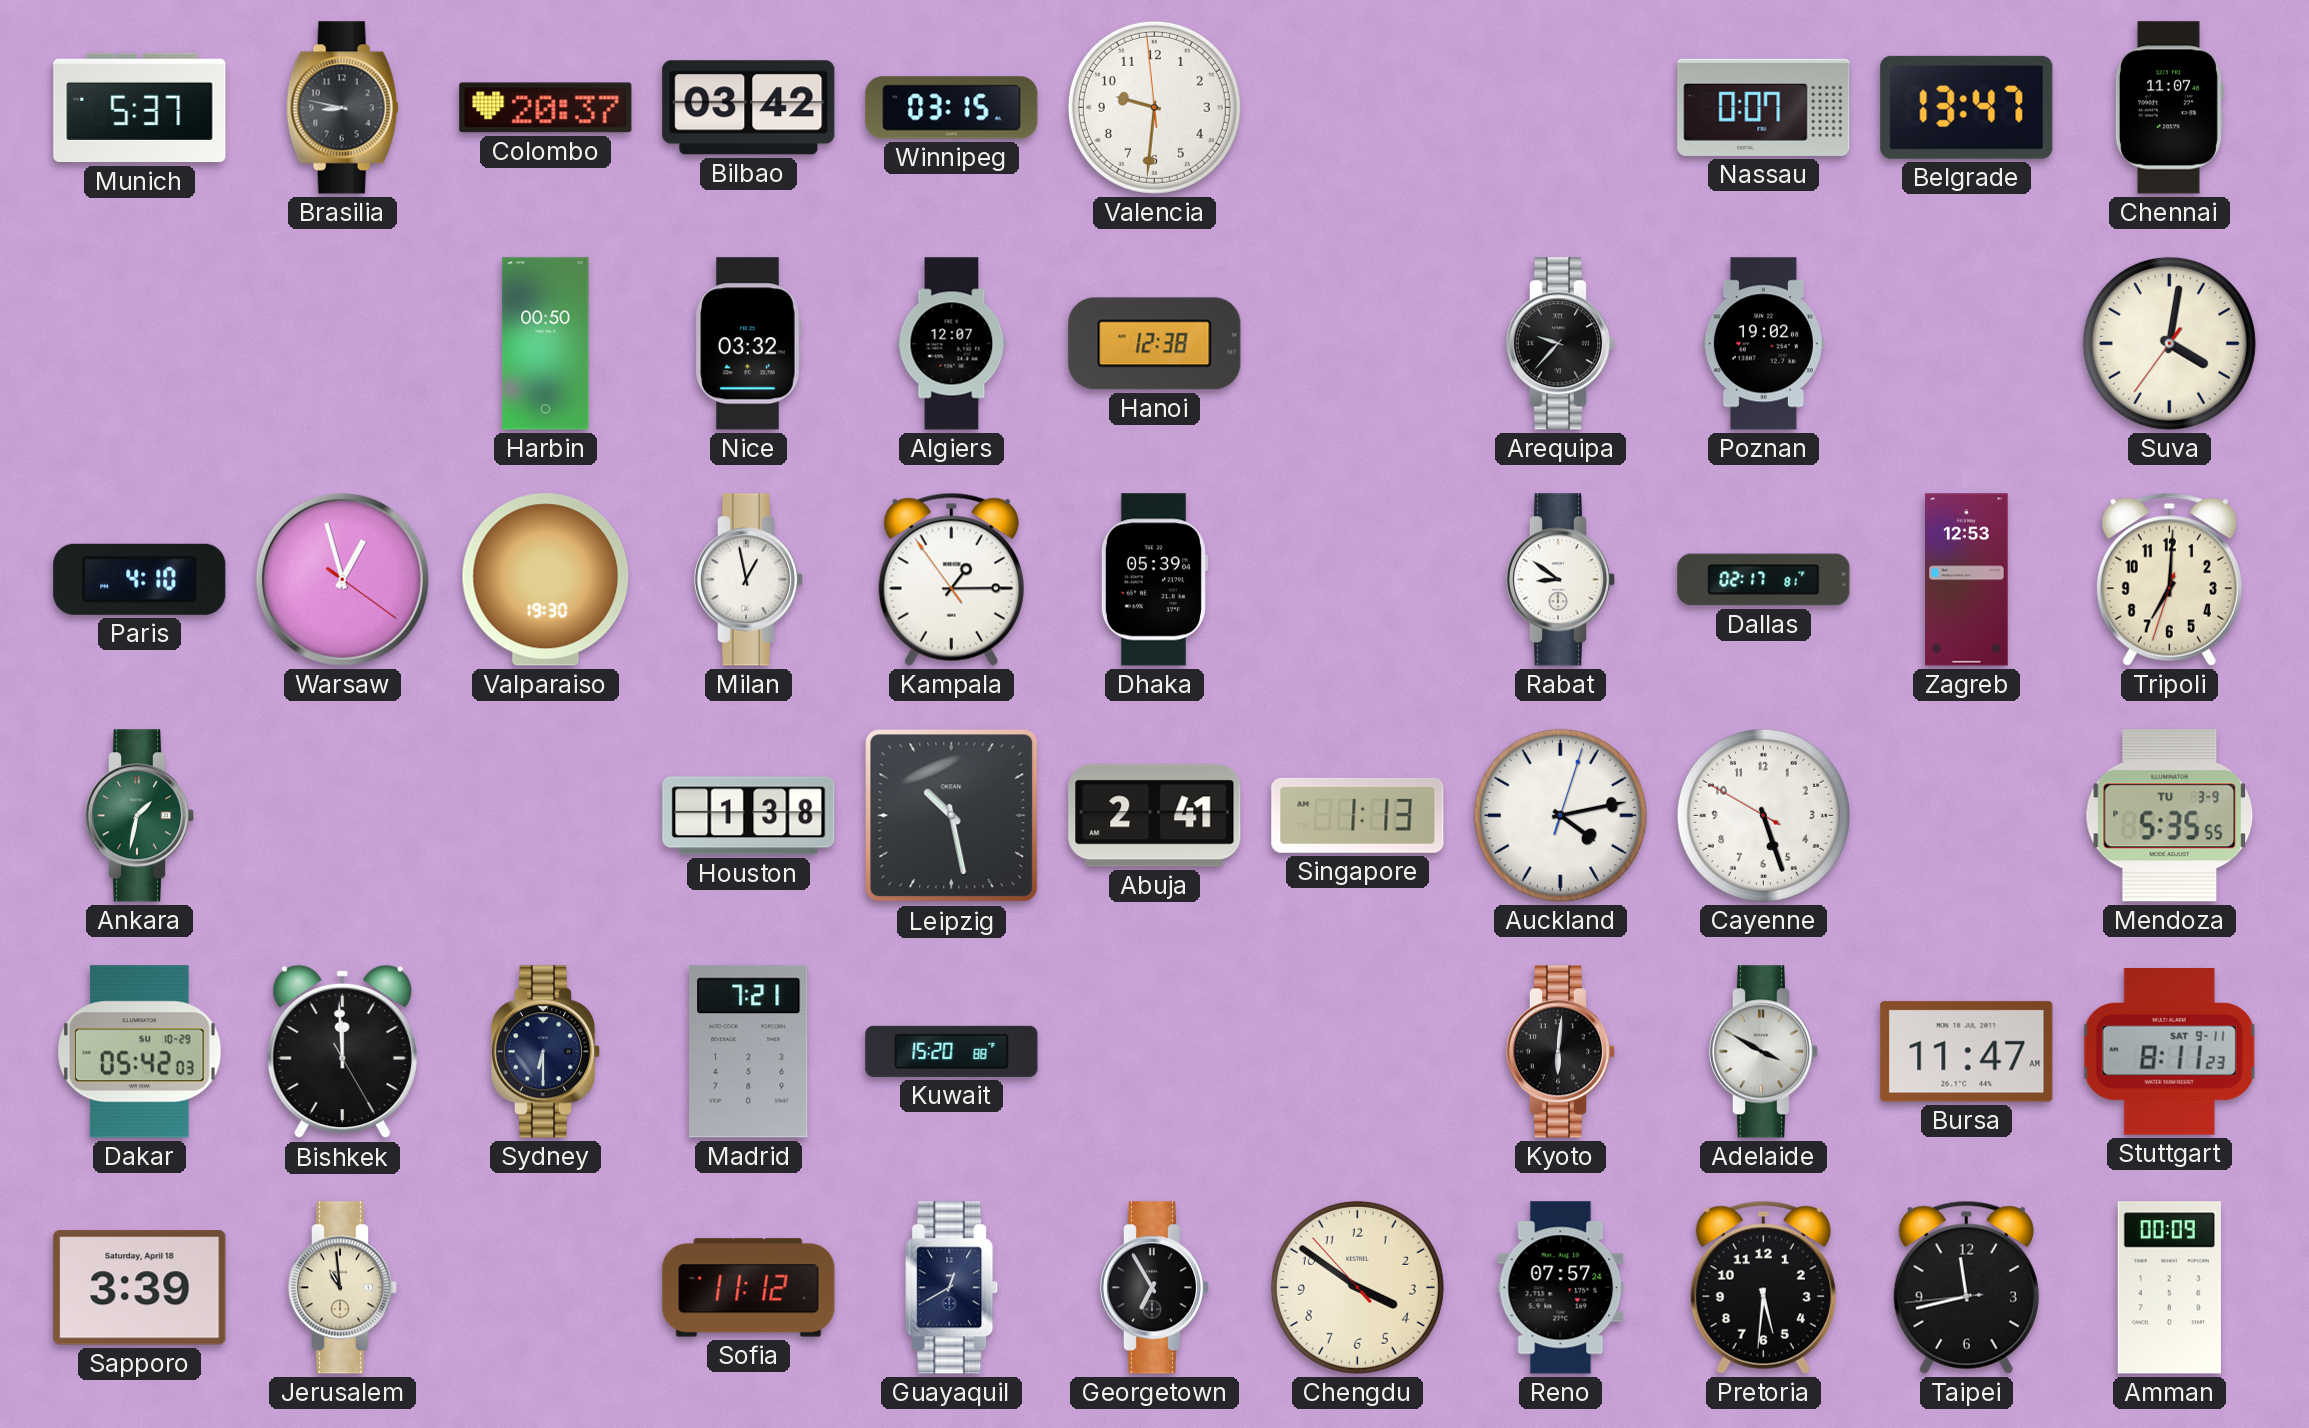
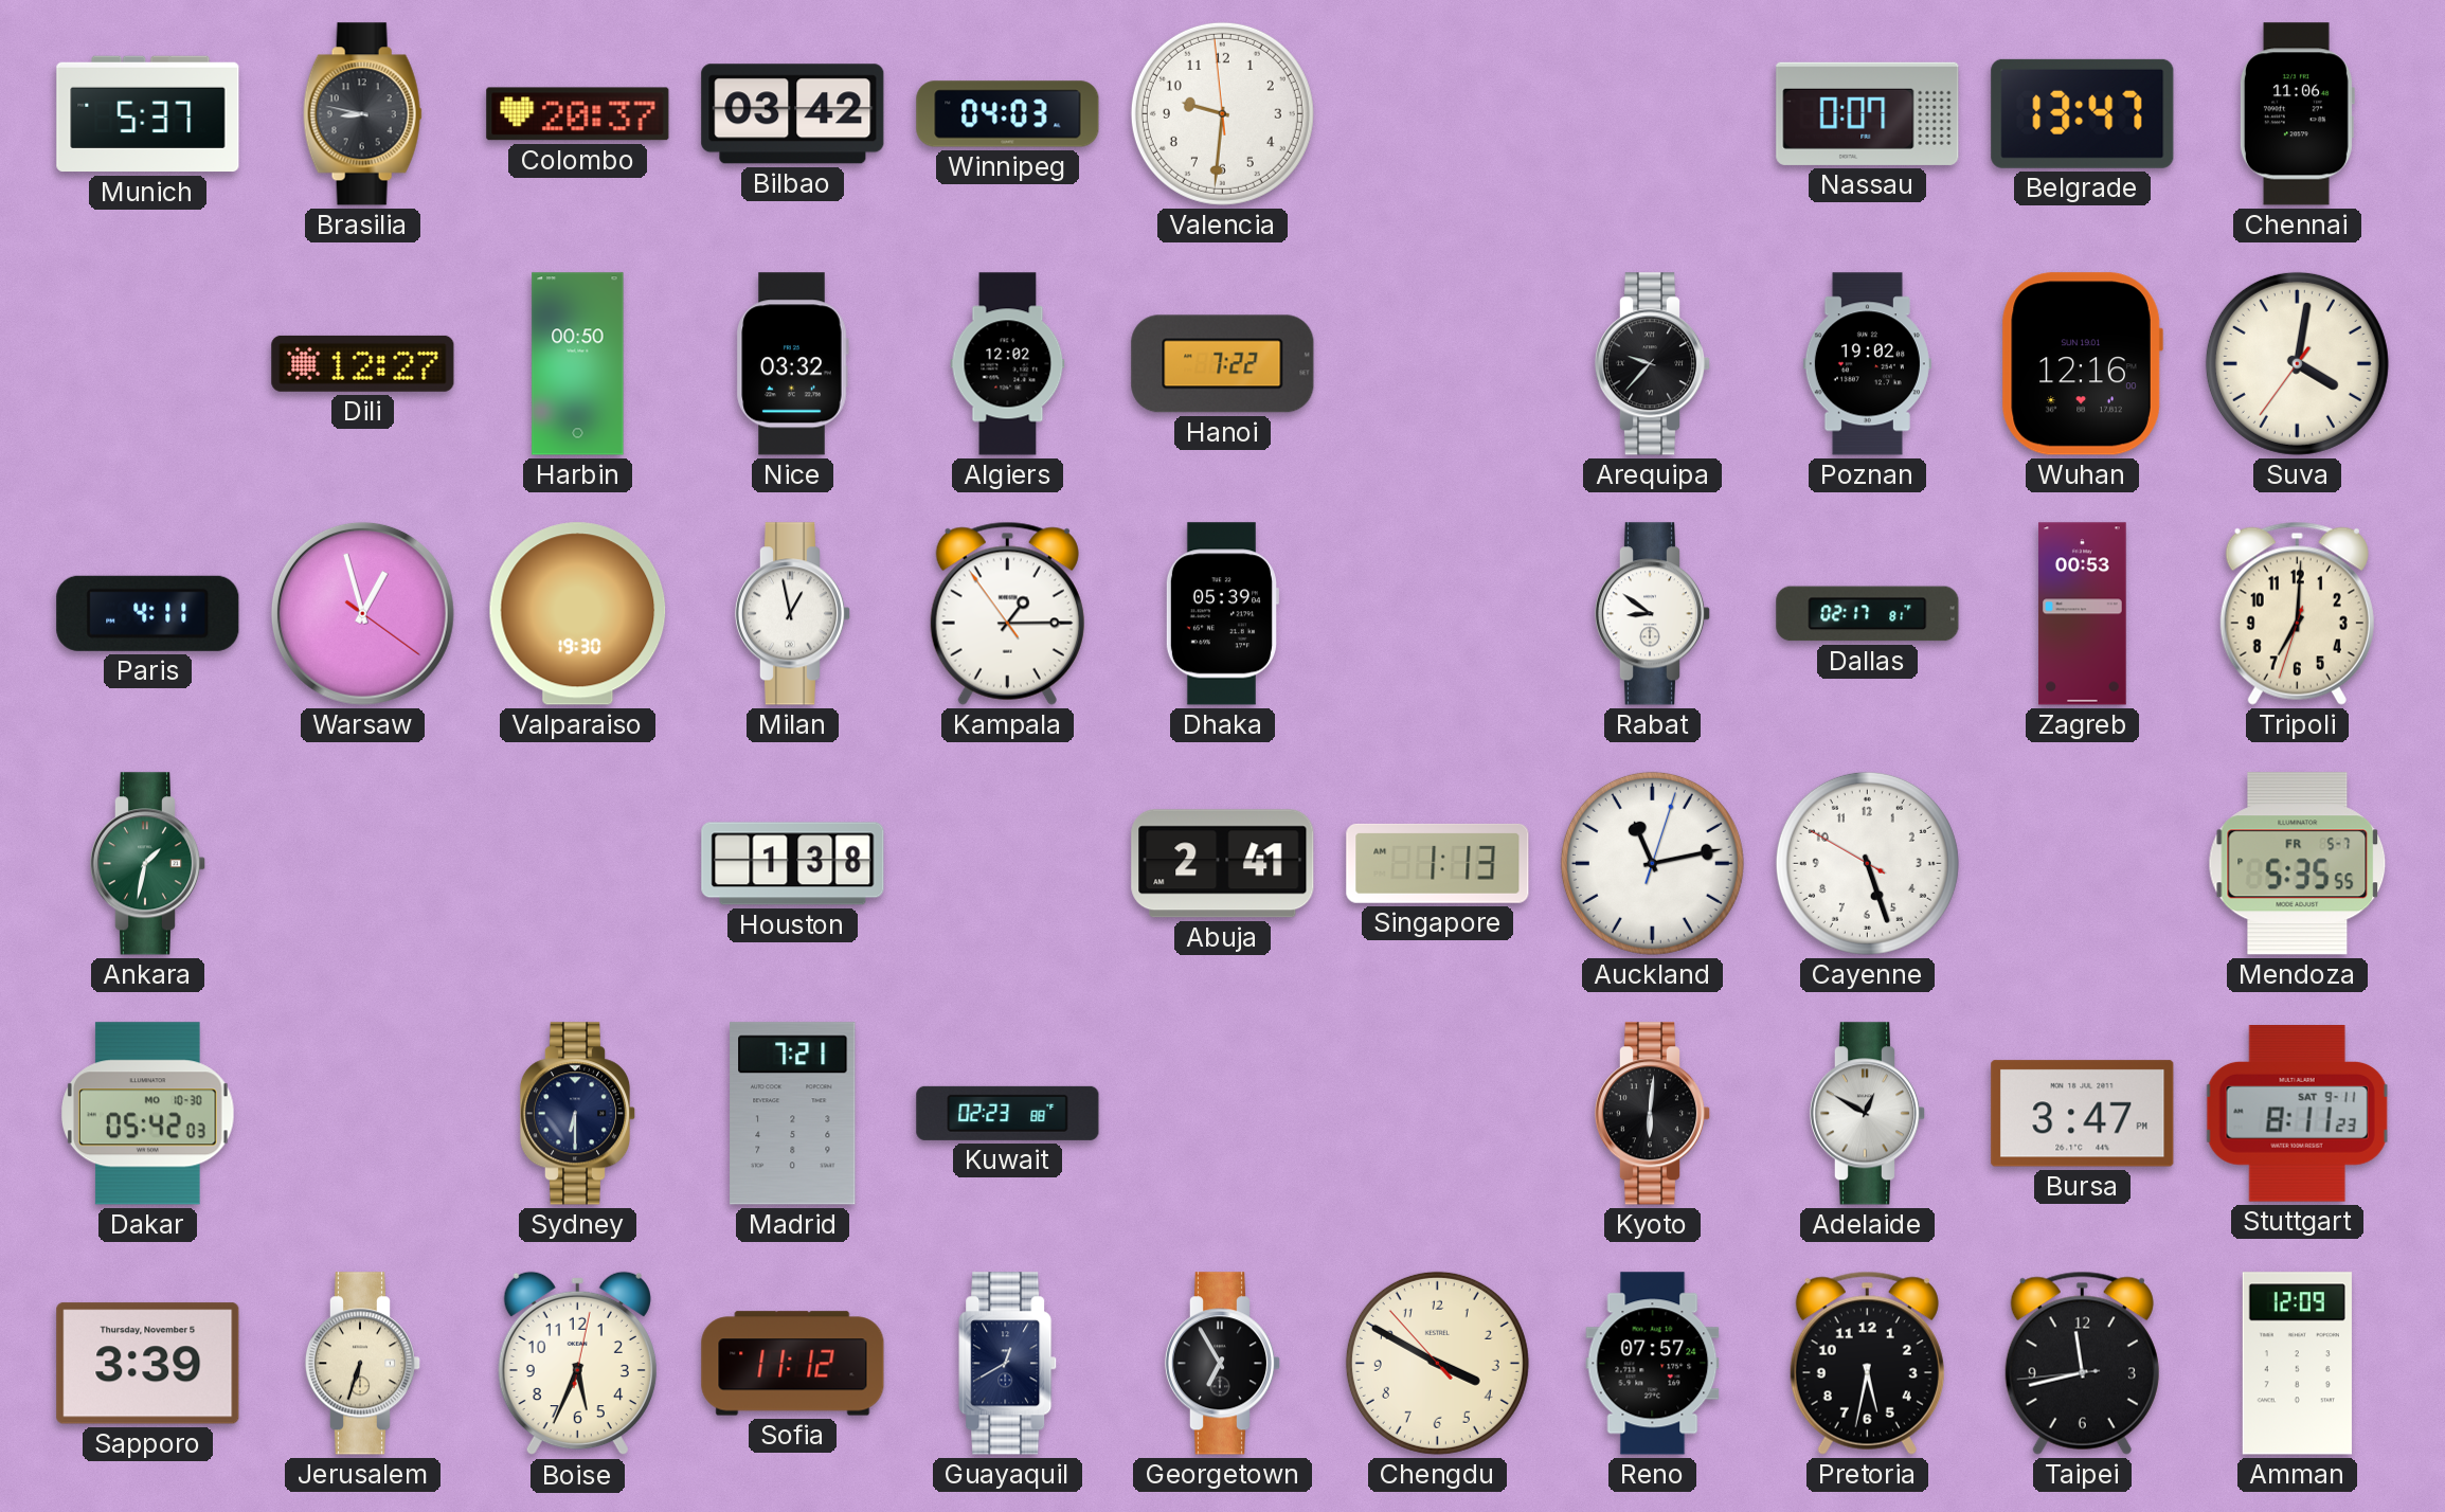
Winnipeg: 03:15 -> 04:03
Chennai: 11:07 -> 11:06
Dili: none -> 12:27
Algiers: 12:07 -> 12:02
Hanoi: 12:38 -> 7:22
Wuhan: none -> 12:16
Paris: 4:10 -> 4:11
Zagreb: 12:53 -> 00:53
Leipzig: 10:28 -> none
Auckland: 4:13 -> 11:13
Mendoza date: TU 3-9 -> FR 5-7
Dakar date: SU 10-29 -> MO 10-30
Bishkek: 11:59 -> none
Kuwait: 15:20 -> 02:23
Adelaide: 3:50 -> 12:50
Bursa: 11:47 -> 3:47
Sapporo date: Saturday, April 18 -> Thursday, November 5
Jerusalem: 10:59 -> 6:33
Boise: none -> 5:34
Chengdu: 3:50 -> 3:49
Pretoria: 5:31 -> 5:32
Amman: 00:09 -> 12:09
